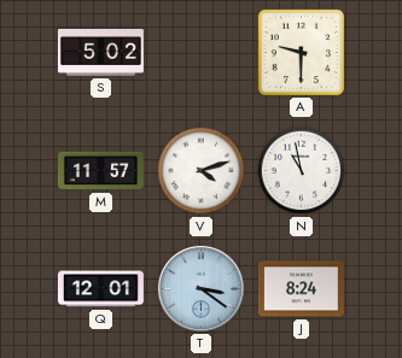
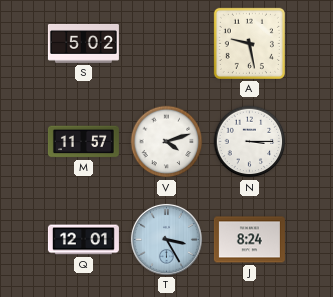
A: 9:30 -> 9:28
N: 10:58 -> 3:15
T: 3:21 -> 3:25
